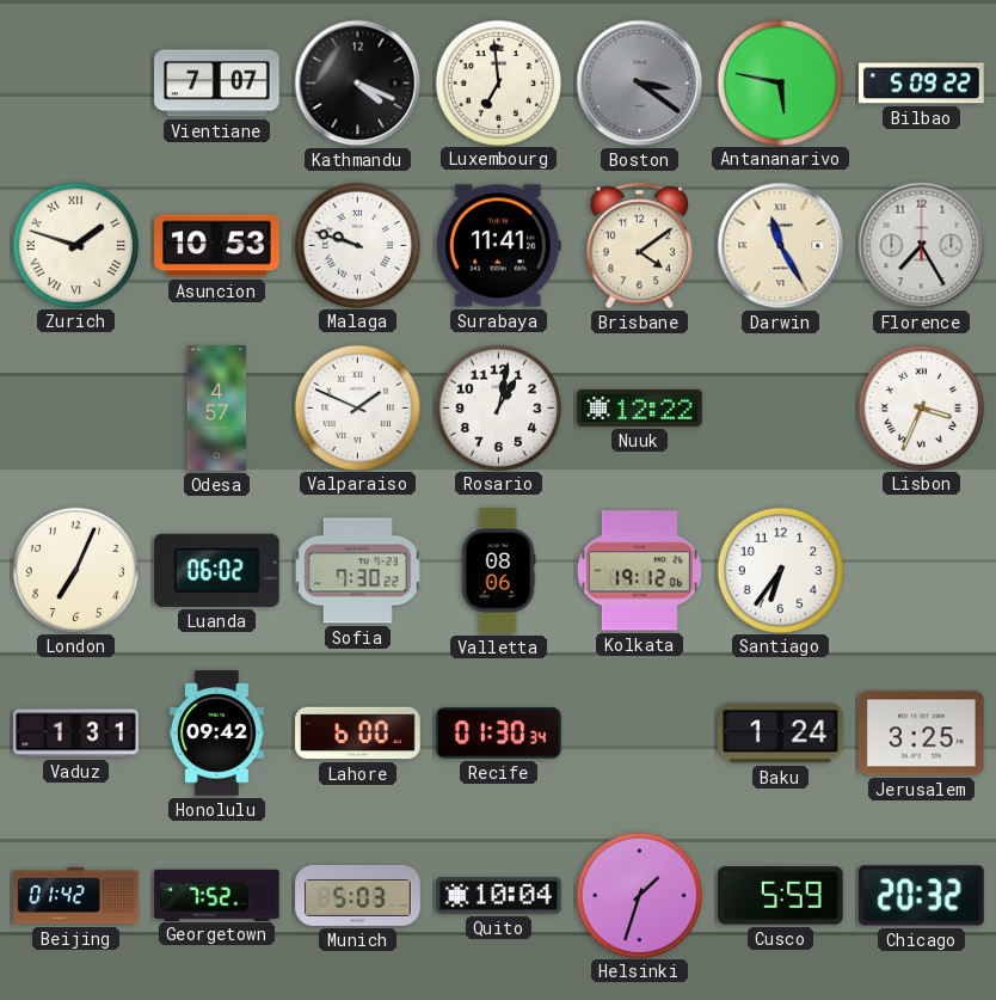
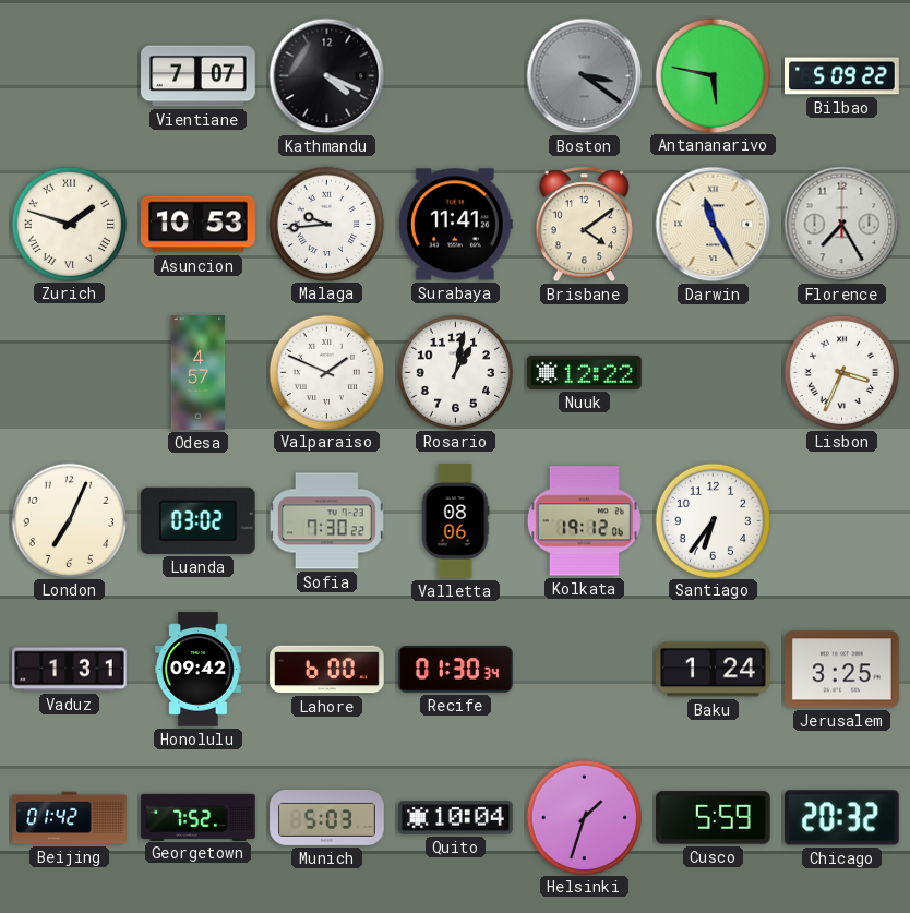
Luxembourg: 6:59 -> none
Malaga: 9:48 -> 9:44
Luanda: 06:02 -> 03:02
